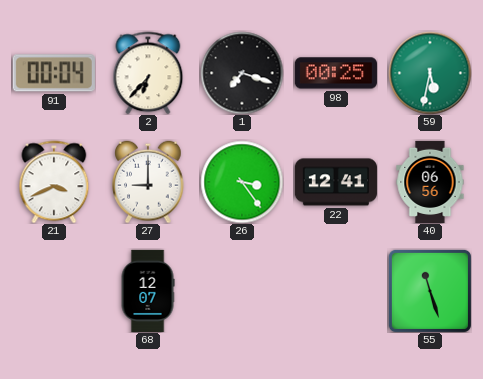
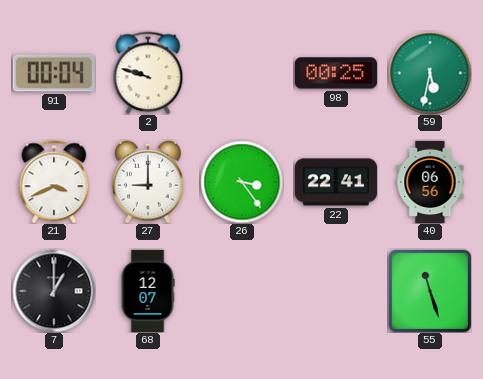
2: 6:37 -> 9:48
1: 7:18 -> none
22: 12:41 -> 22:41
7: none -> 1:00
